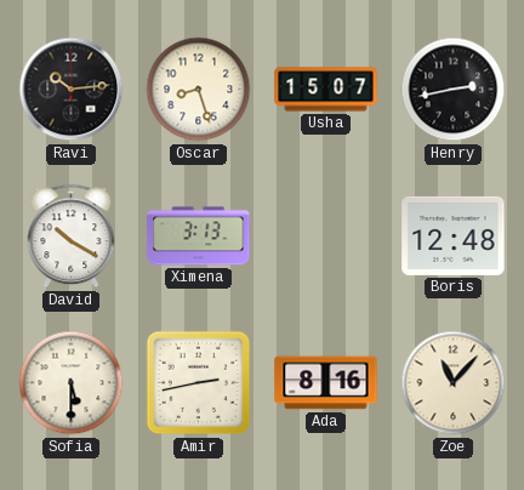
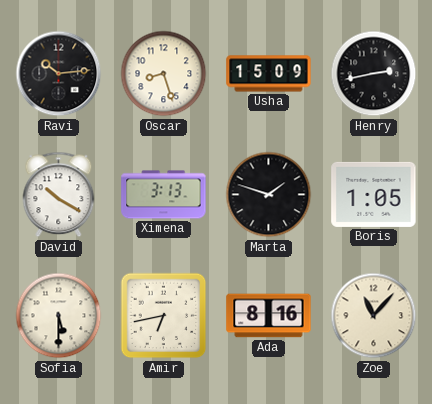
Usha: 15:07 -> 15:09
Marta: none -> 1:48
Boris: 12:48 -> 1:05
Amir: 2:43 -> 6:43
